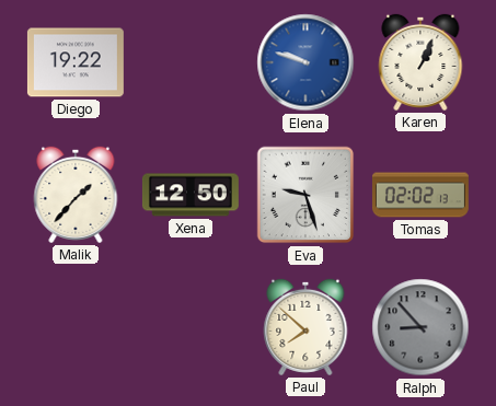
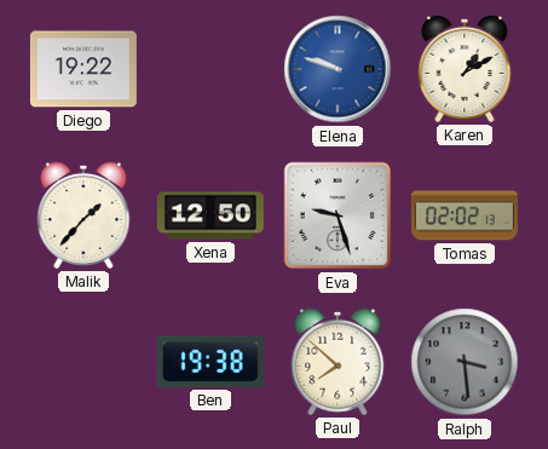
Karen: 1:04 -> 1:10
Ben: none -> 19:38
Ralph: 8:53 -> 3:29
